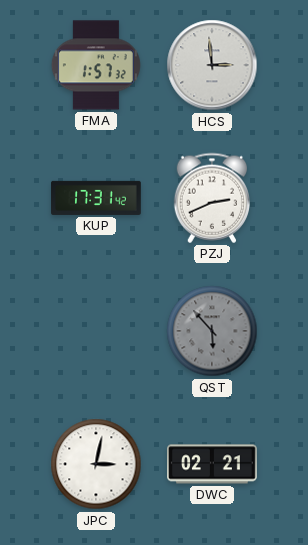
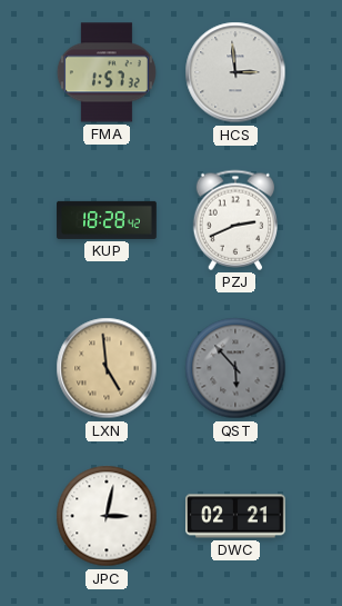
KUP: 17:31 -> 18:28
LXN: none -> 4:59
